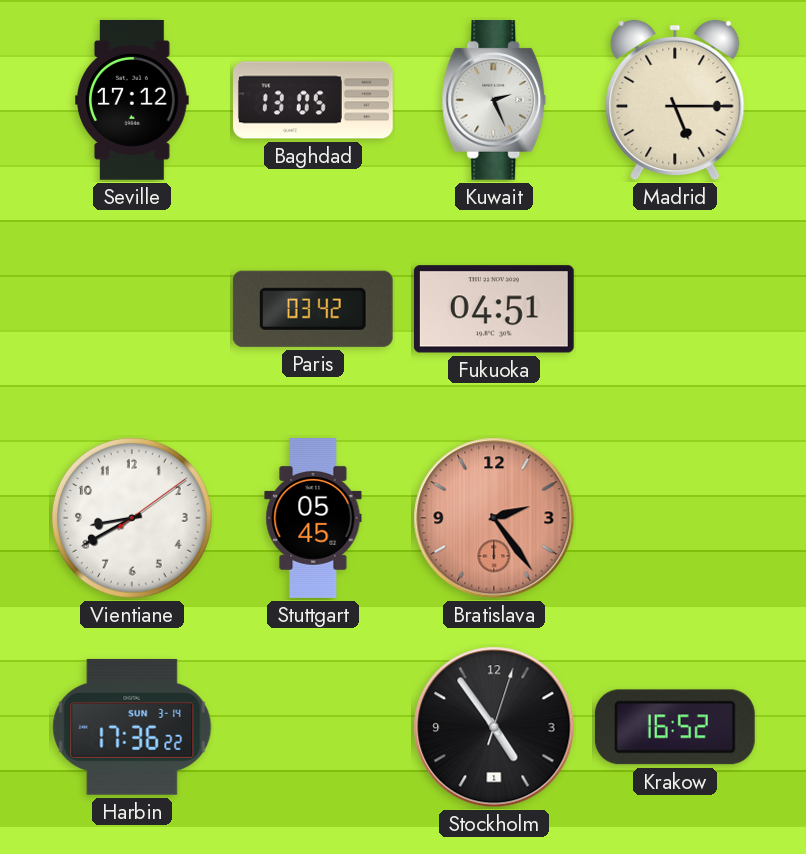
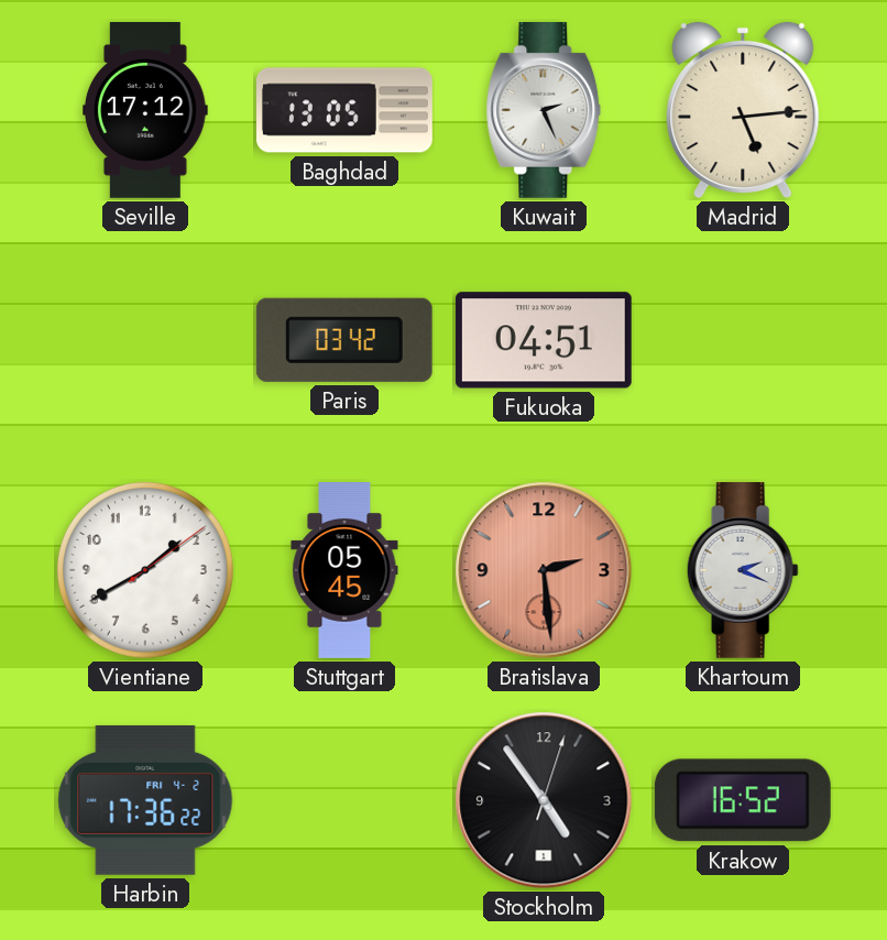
Madrid: 5:15 -> 5:14
Vientiane: 8:40 -> 1:40
Bratislava: 2:24 -> 2:29
Khartoum: none -> 2:19
Harbin date: SUN 3-14 -> FRI 4-2
